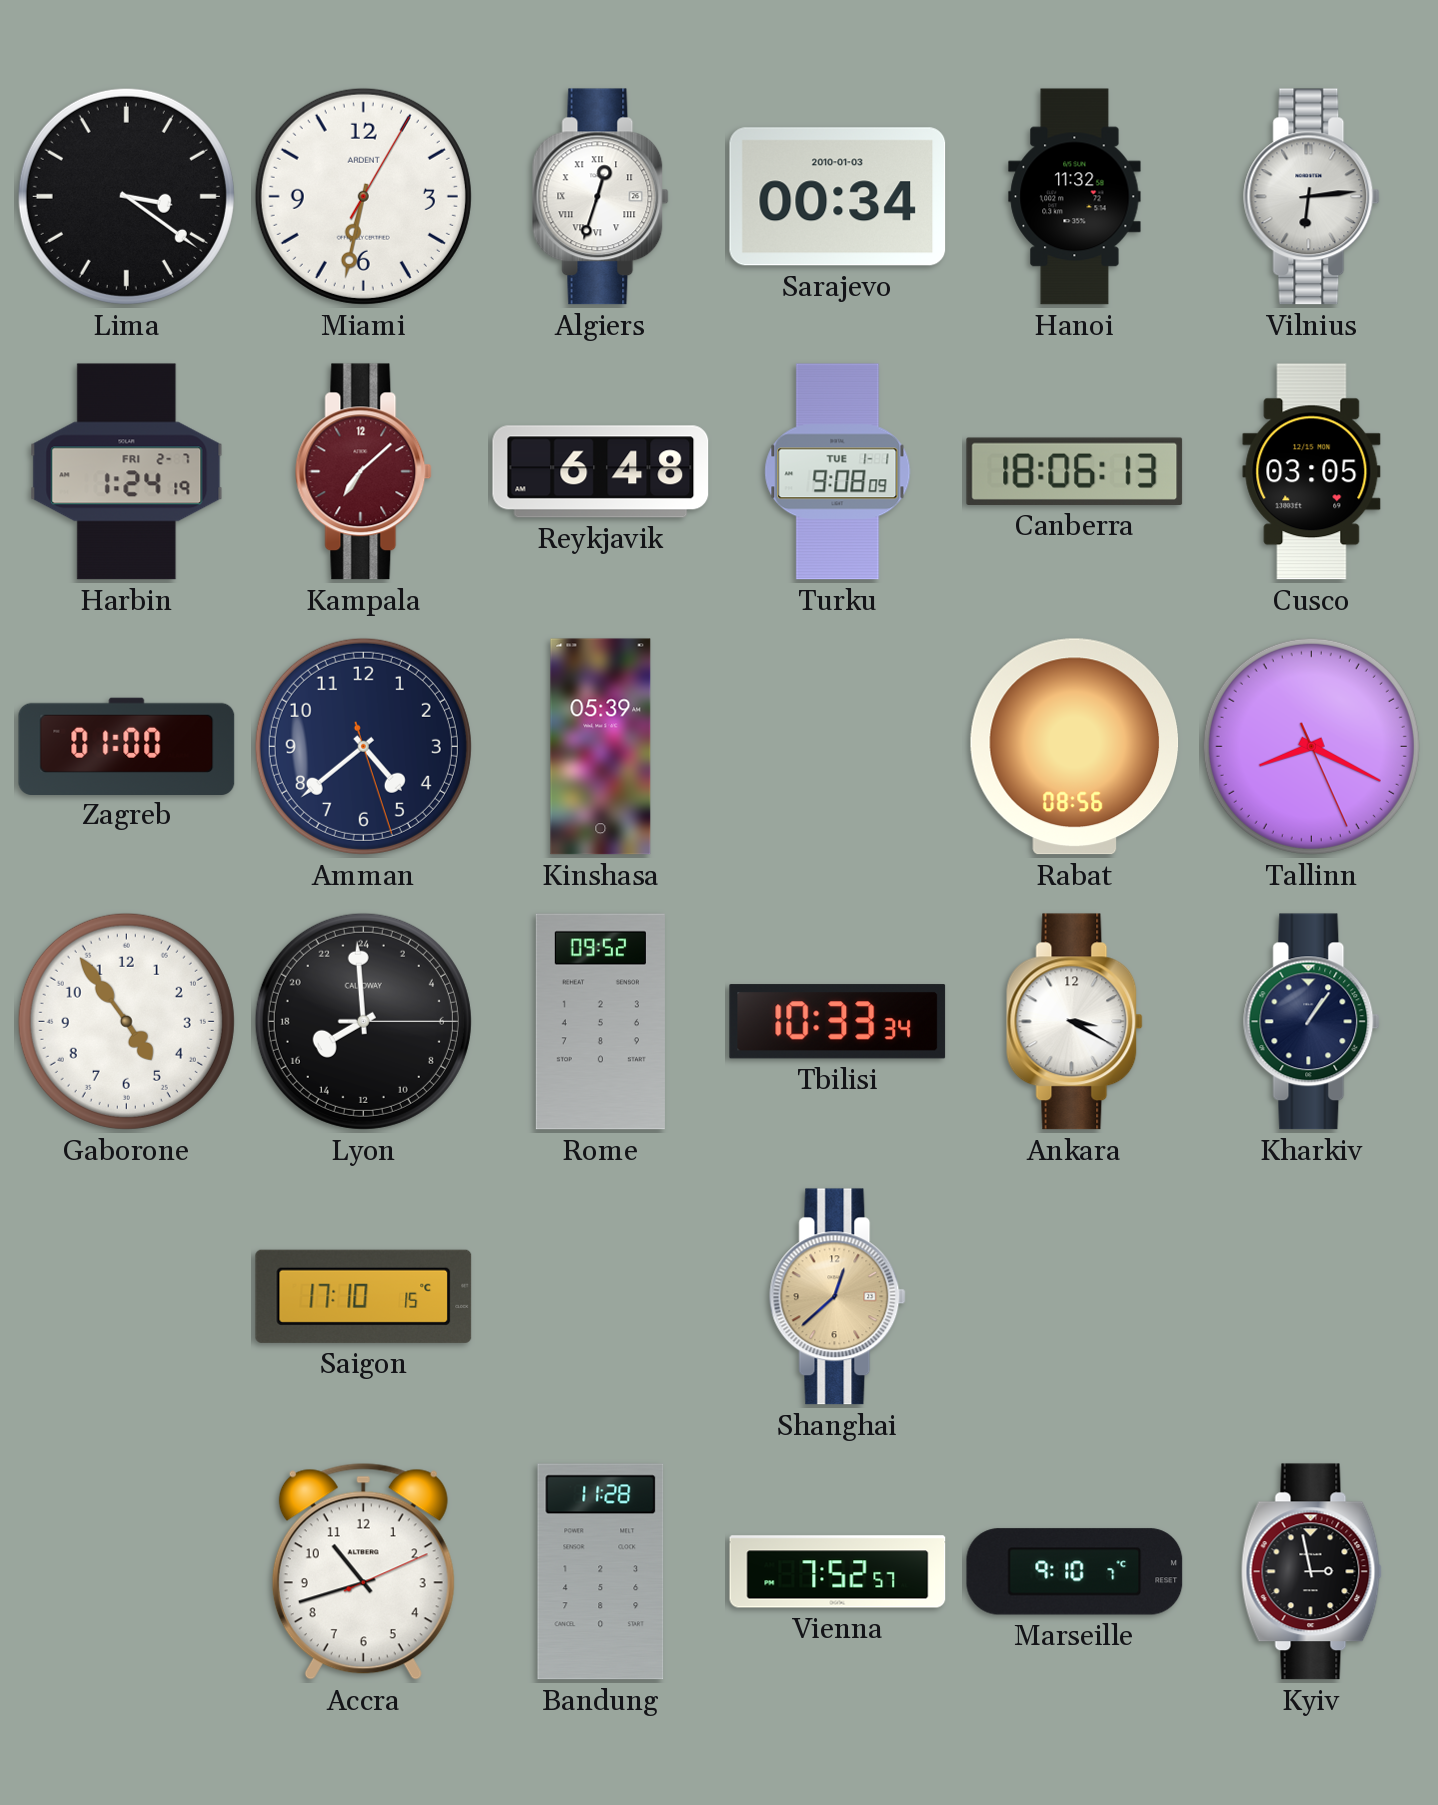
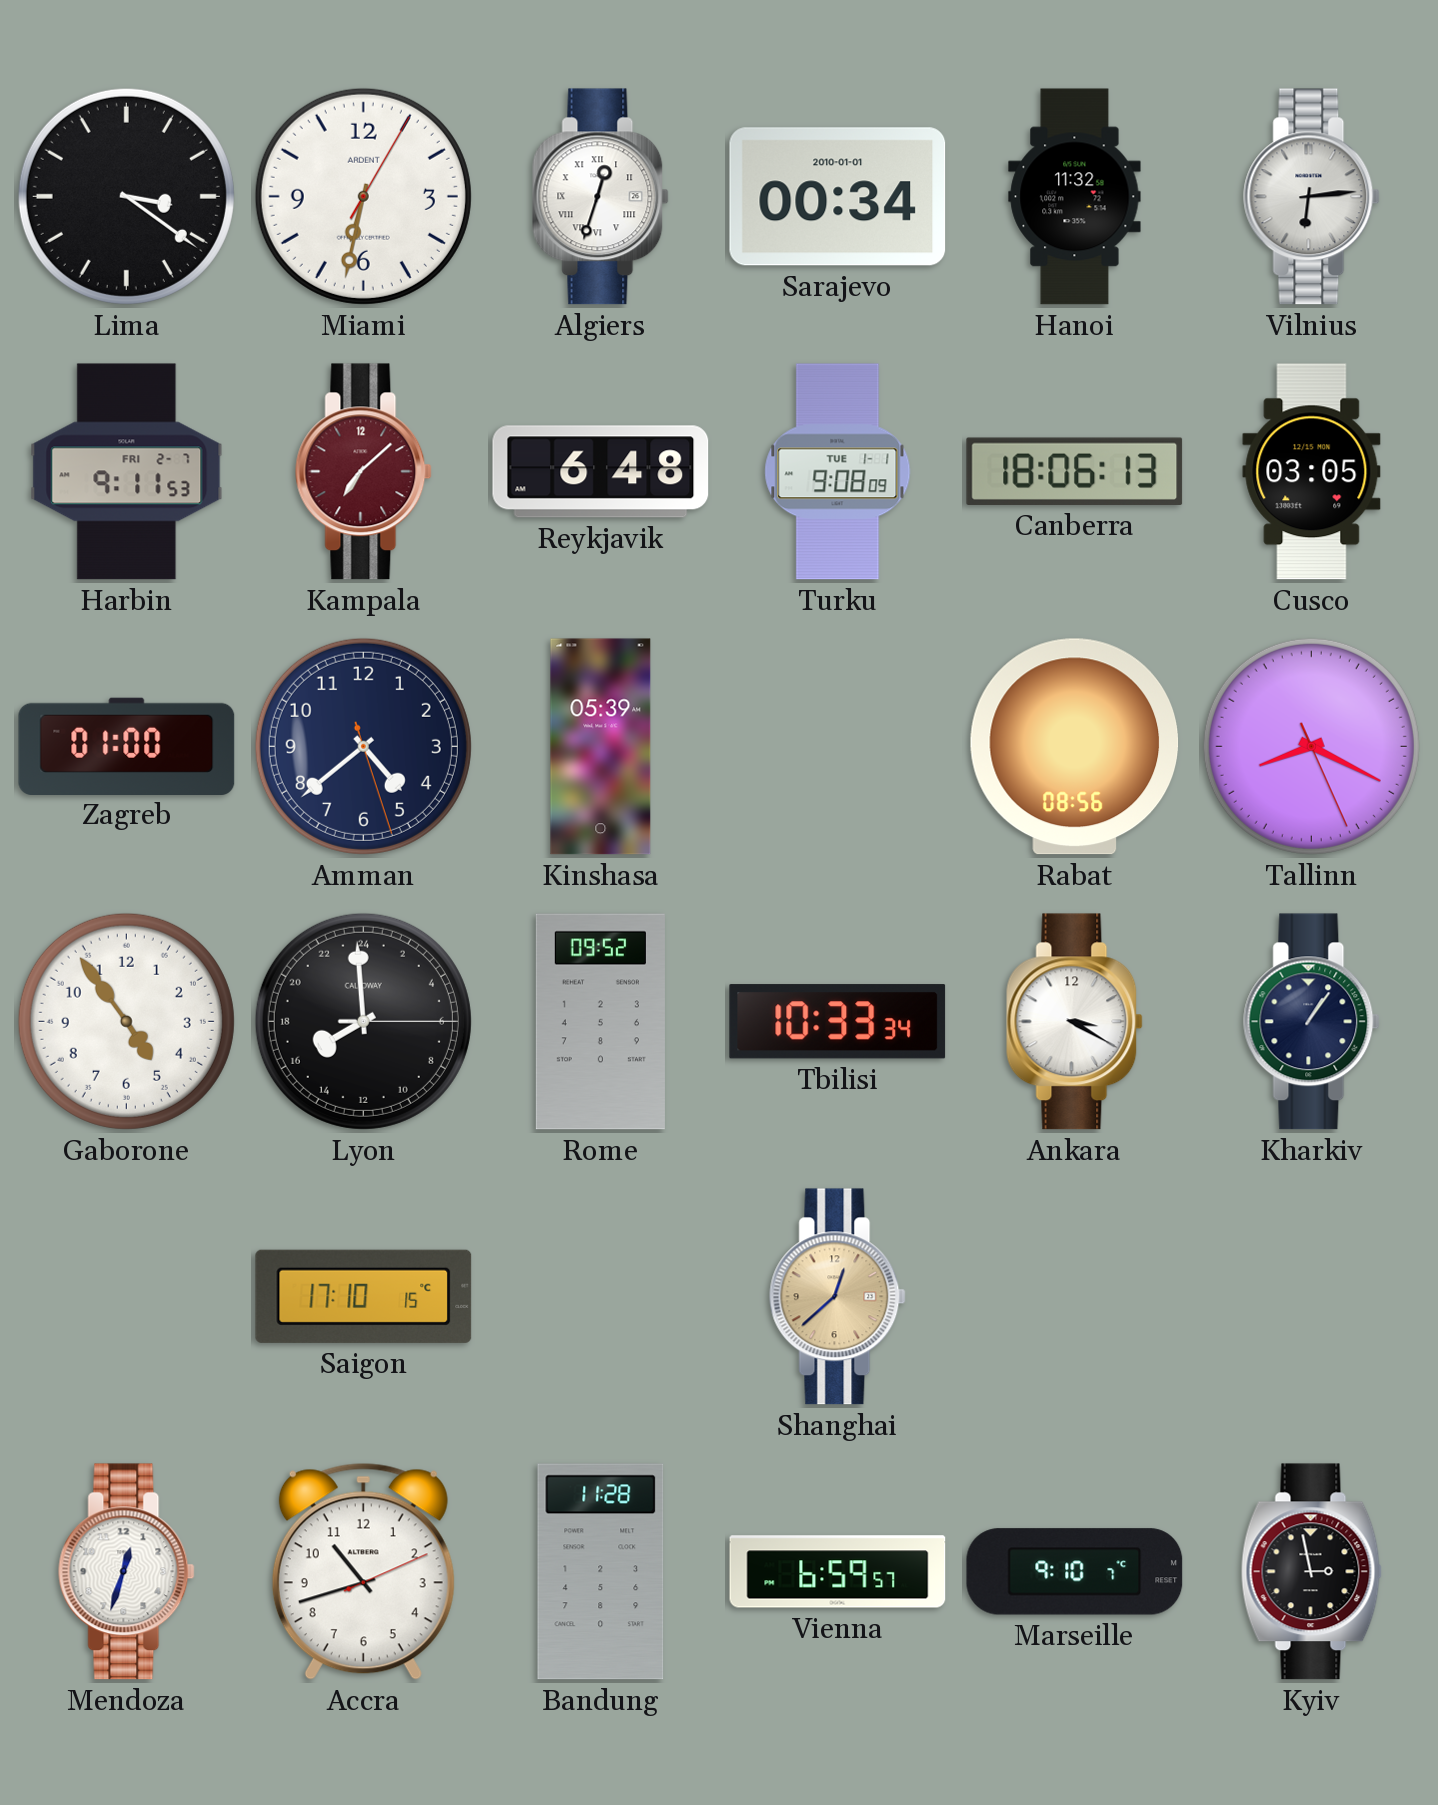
Sarajevo date: 2010-01-03 -> 2010-01-01
Harbin: 1:24 -> 9:11
Mendoza: none -> 12:33
Vienna: 7:52 -> 6:59
